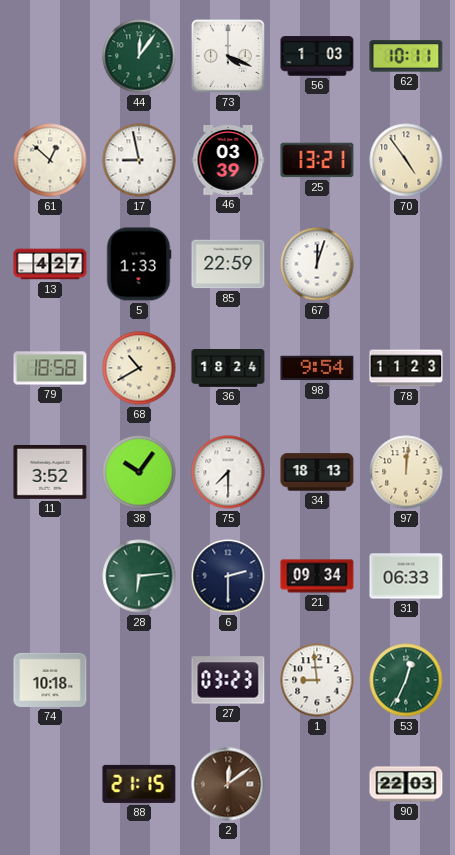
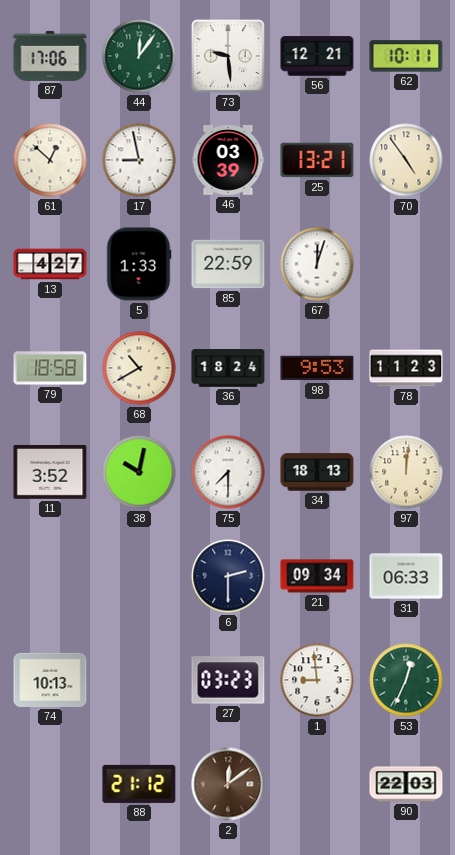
87: none -> 17:06
73: 4:19 -> 9:29
56: 1:03 -> 12:21
98: 9:54 -> 9:53
38: 10:06 -> 10:02
28: 6:14 -> none
74: 10:18 -> 10:13
88: 21:15 -> 21:12
